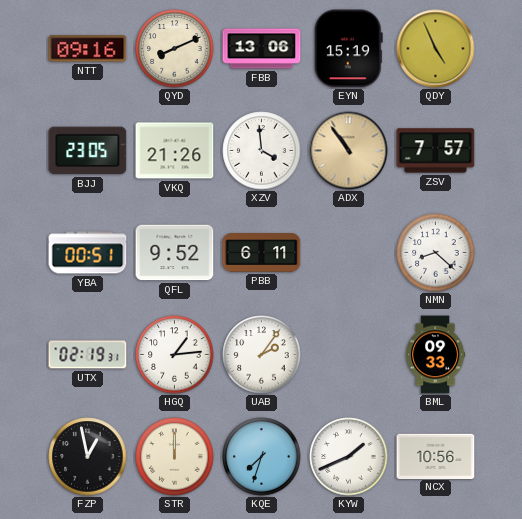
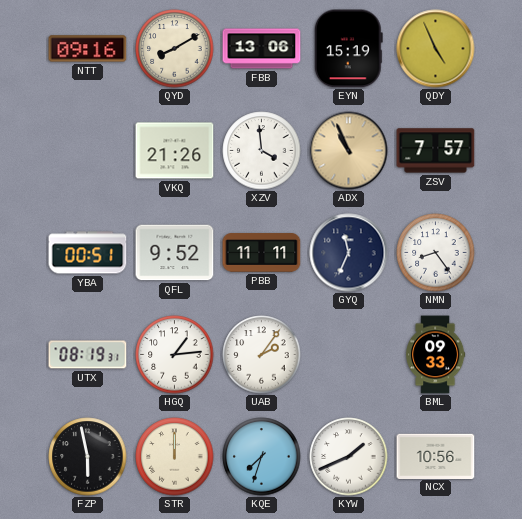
QYD: 8:11 -> 8:10
BJJ: 23:05 -> none
ADX: 10:54 -> 10:56
PBB: 6:11 -> 11:11
GYQ: none -> 11:34
NMN: 8:22 -> 8:24
UTX: 02:19 -> 08:19
FZP: 12:58 -> 5:58
